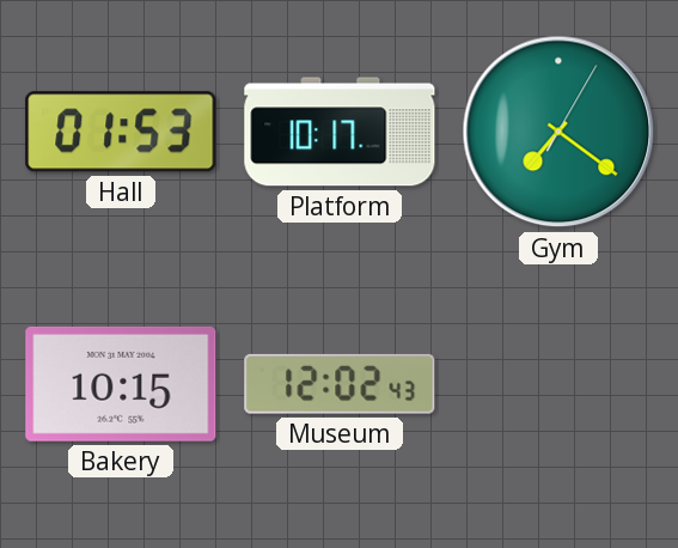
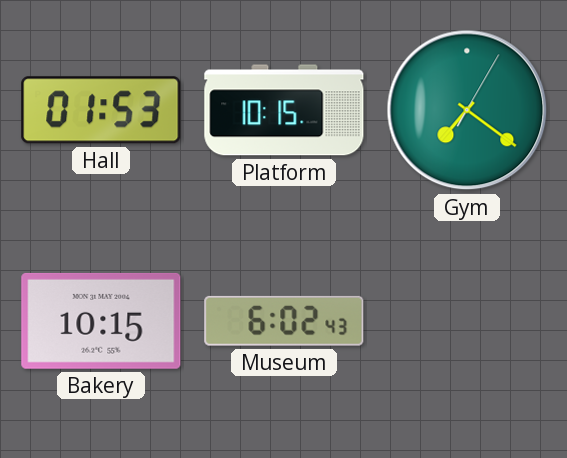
Platform: 10:17 -> 10:15
Museum: 12:02 -> 6:02
